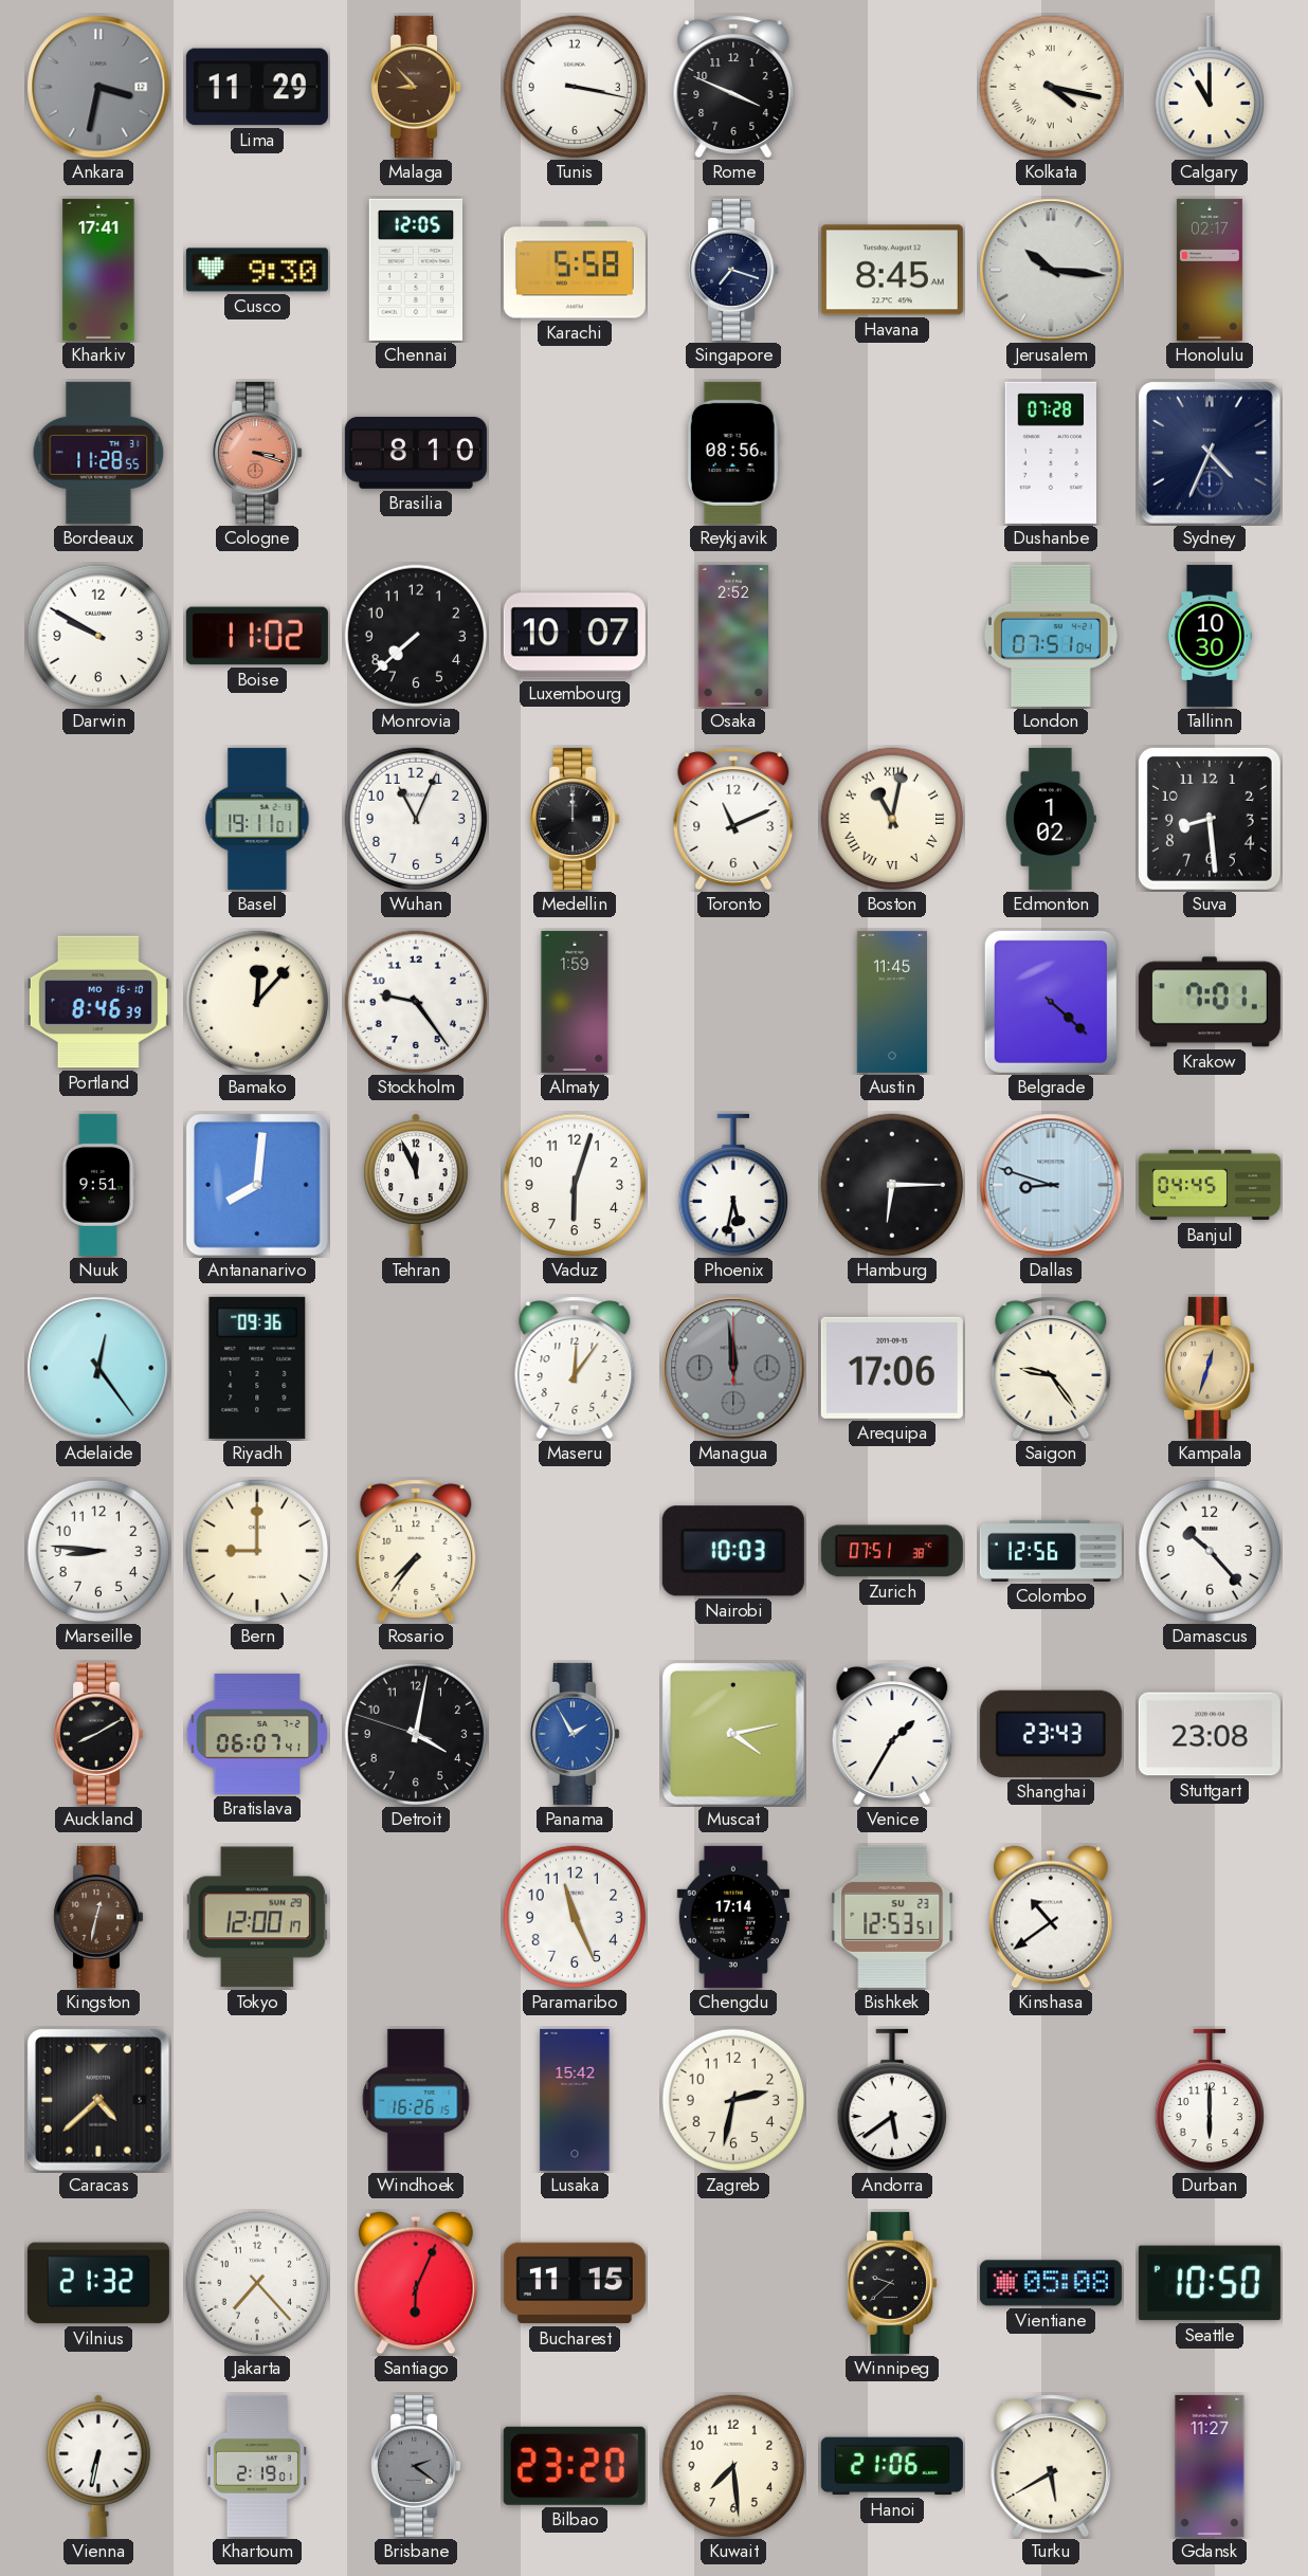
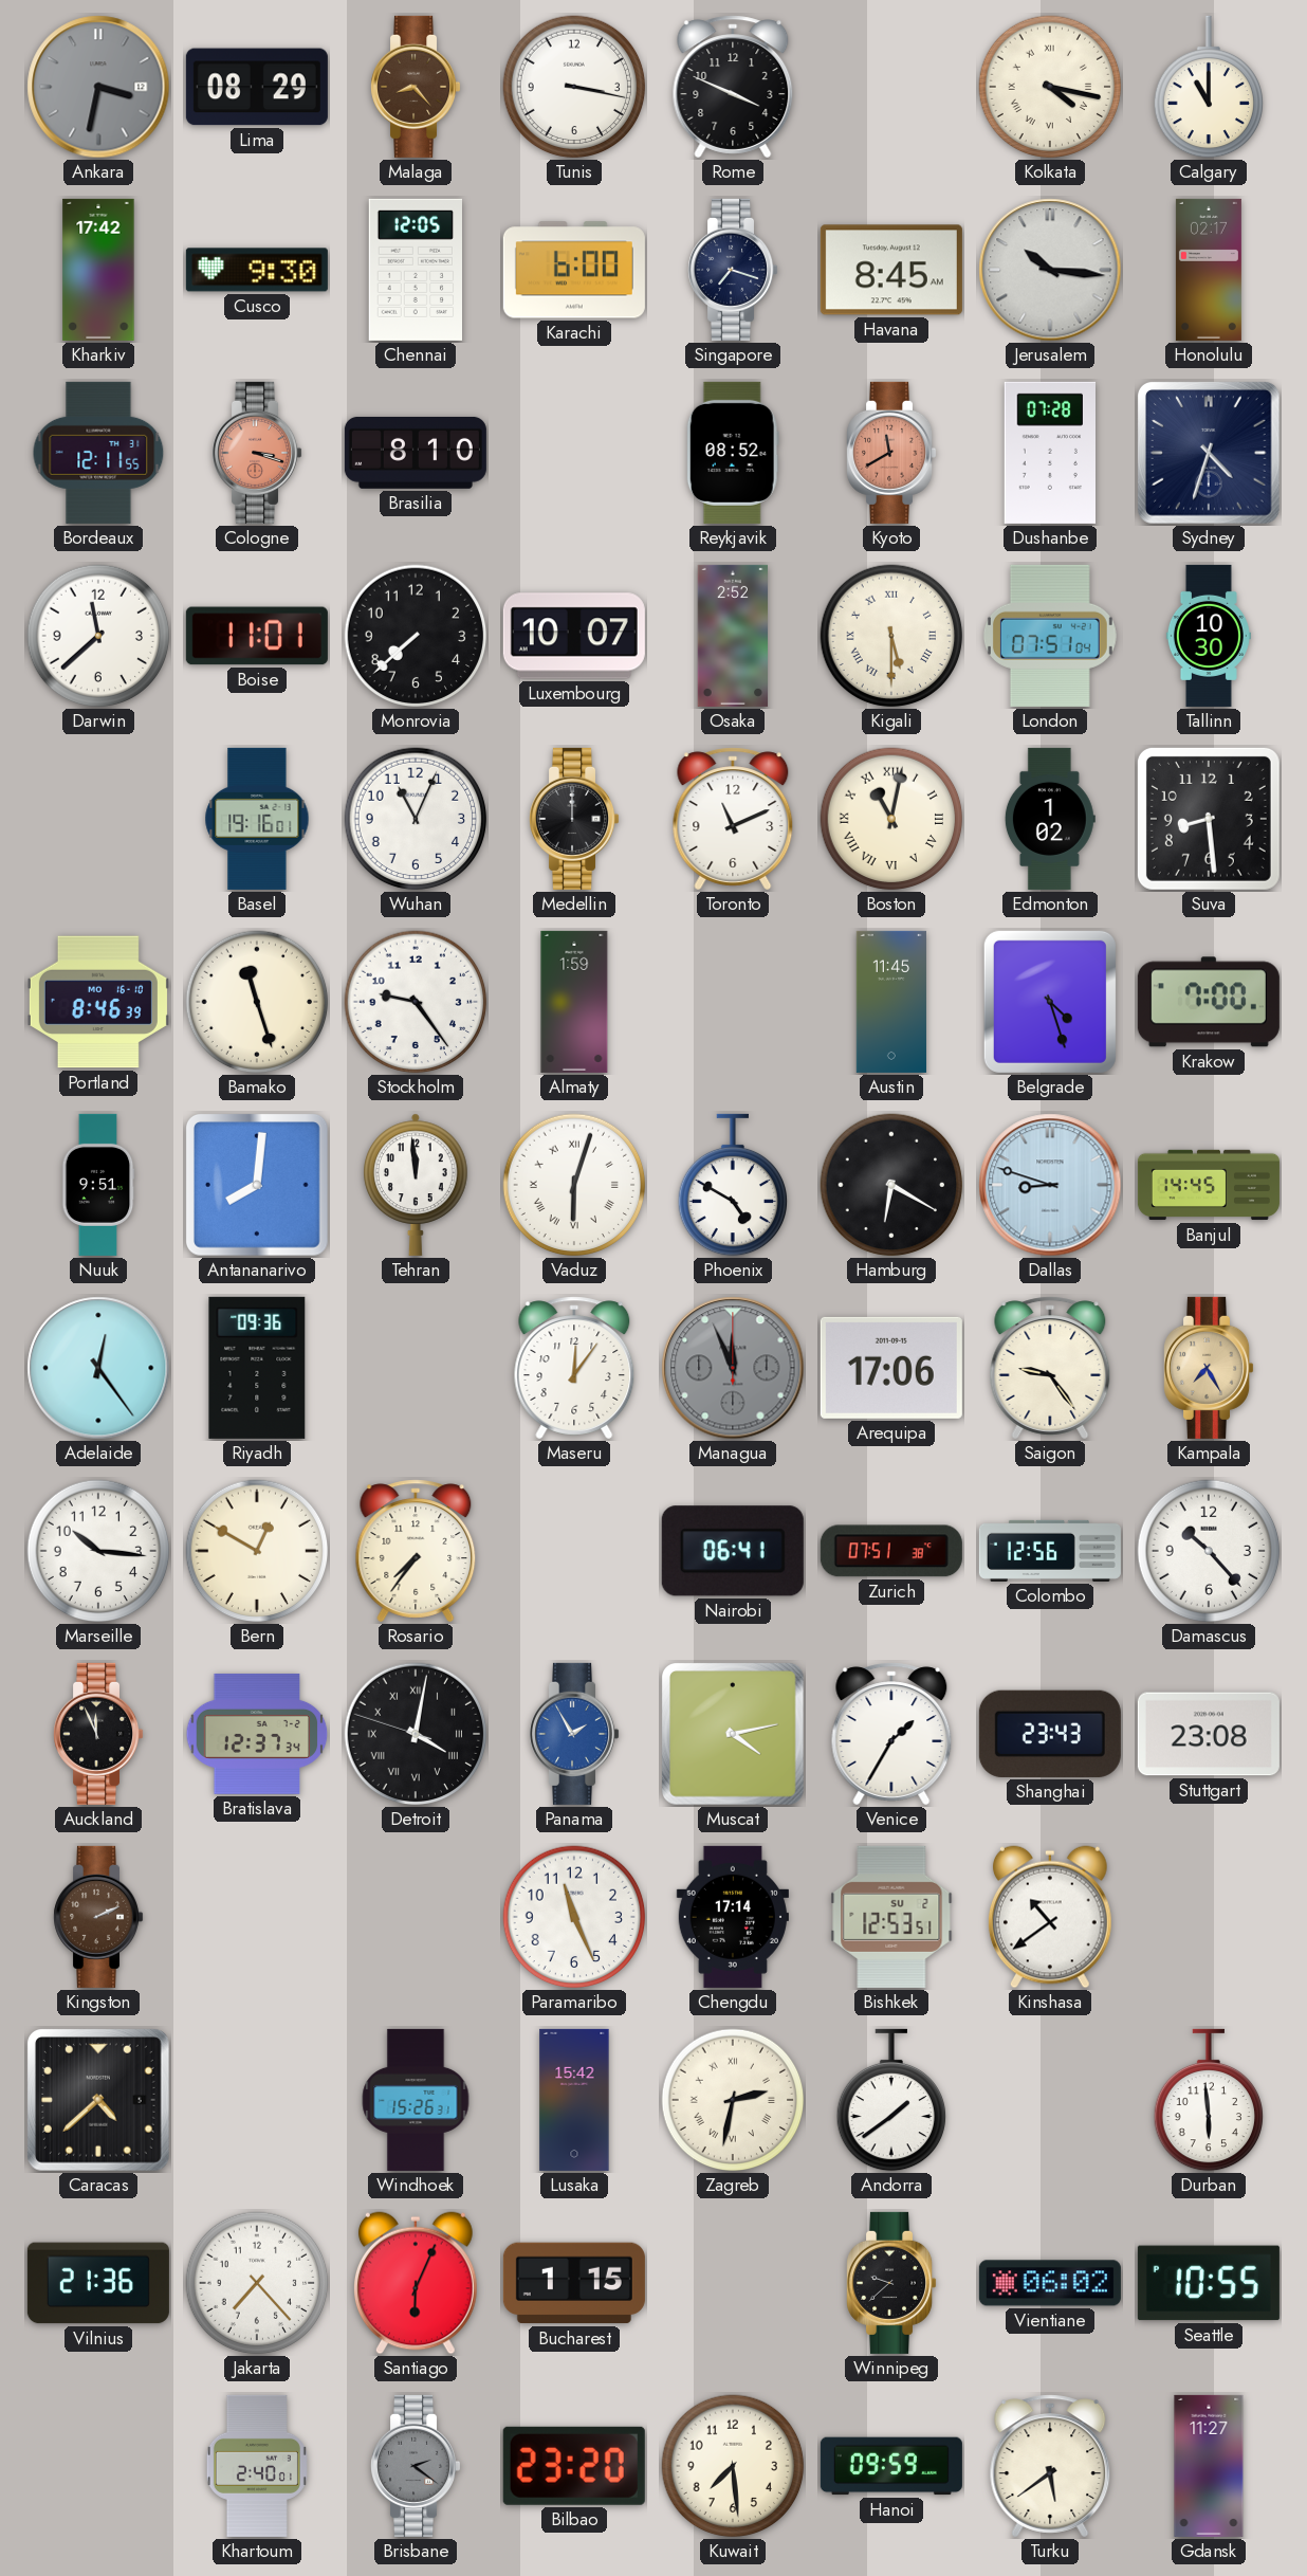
Lima: 11:29 -> 08:29
Malaga: 8:53 -> 8:23
Kharkiv: 17:41 -> 17:42
Karachi: 5:58 -> 6:00
Bordeaux: 11:28 -> 12:11
Reykjavik: 08:56 -> 08:52
Kyoto: none -> 11:40
Sydney: 4:34 -> 4:33
Darwin: 9:50 -> 11:38
Boise: 11:02 -> 11:01
Kigali: none -> 5:30
Basel: 19:11 -> 19:16
Bamako: 12:07 -> 11:27
Belgrade: 4:22 -> 4:27
Krakow: 7:01 -> 7:00
Tehran: 11:56 -> 11:59
Vaduz numerals: Arabic -> Roman
Phoenix: 5:32 -> 4:50
Hamburg: 6:15 -> 6:20
Banjul: 04:45 -> 14:45
Managua: 11:59 -> 11:56
Kampala: 12:33 -> 7:25
Marseille: 8:46 -> 10:16
Bern: 9:00 -> 12:50
Nairobi: 10:03 -> 06:41
Auckland: 8:10 -> 11:56
Bratislava: 06:07 -> 12:37
Detroit numerals: Arabic -> Roman
Kingston: 12:32 -> 2:11
Tokyo: 12:00 -> none
Bishkek date: SU 23 -> SU 2
Windhoek: 16:26 -> 15:26
Zagreb numerals: Arabic -> Roman
Andorra: 5:39 -> 1:39
Durban: 6:00 -> 5:59
Vilnius: 21:32 -> 21:36
Bucharest: 11:15 -> 1:15
Vientiane: 05:08 -> 06:02
Seattle: 10:50 -> 10:55
Vienna: 6:32 -> none
Khartoum: 2:19 -> 2:40
Hanoi: 21:06 -> 09:59
Turku: 5:40 -> 5:39
